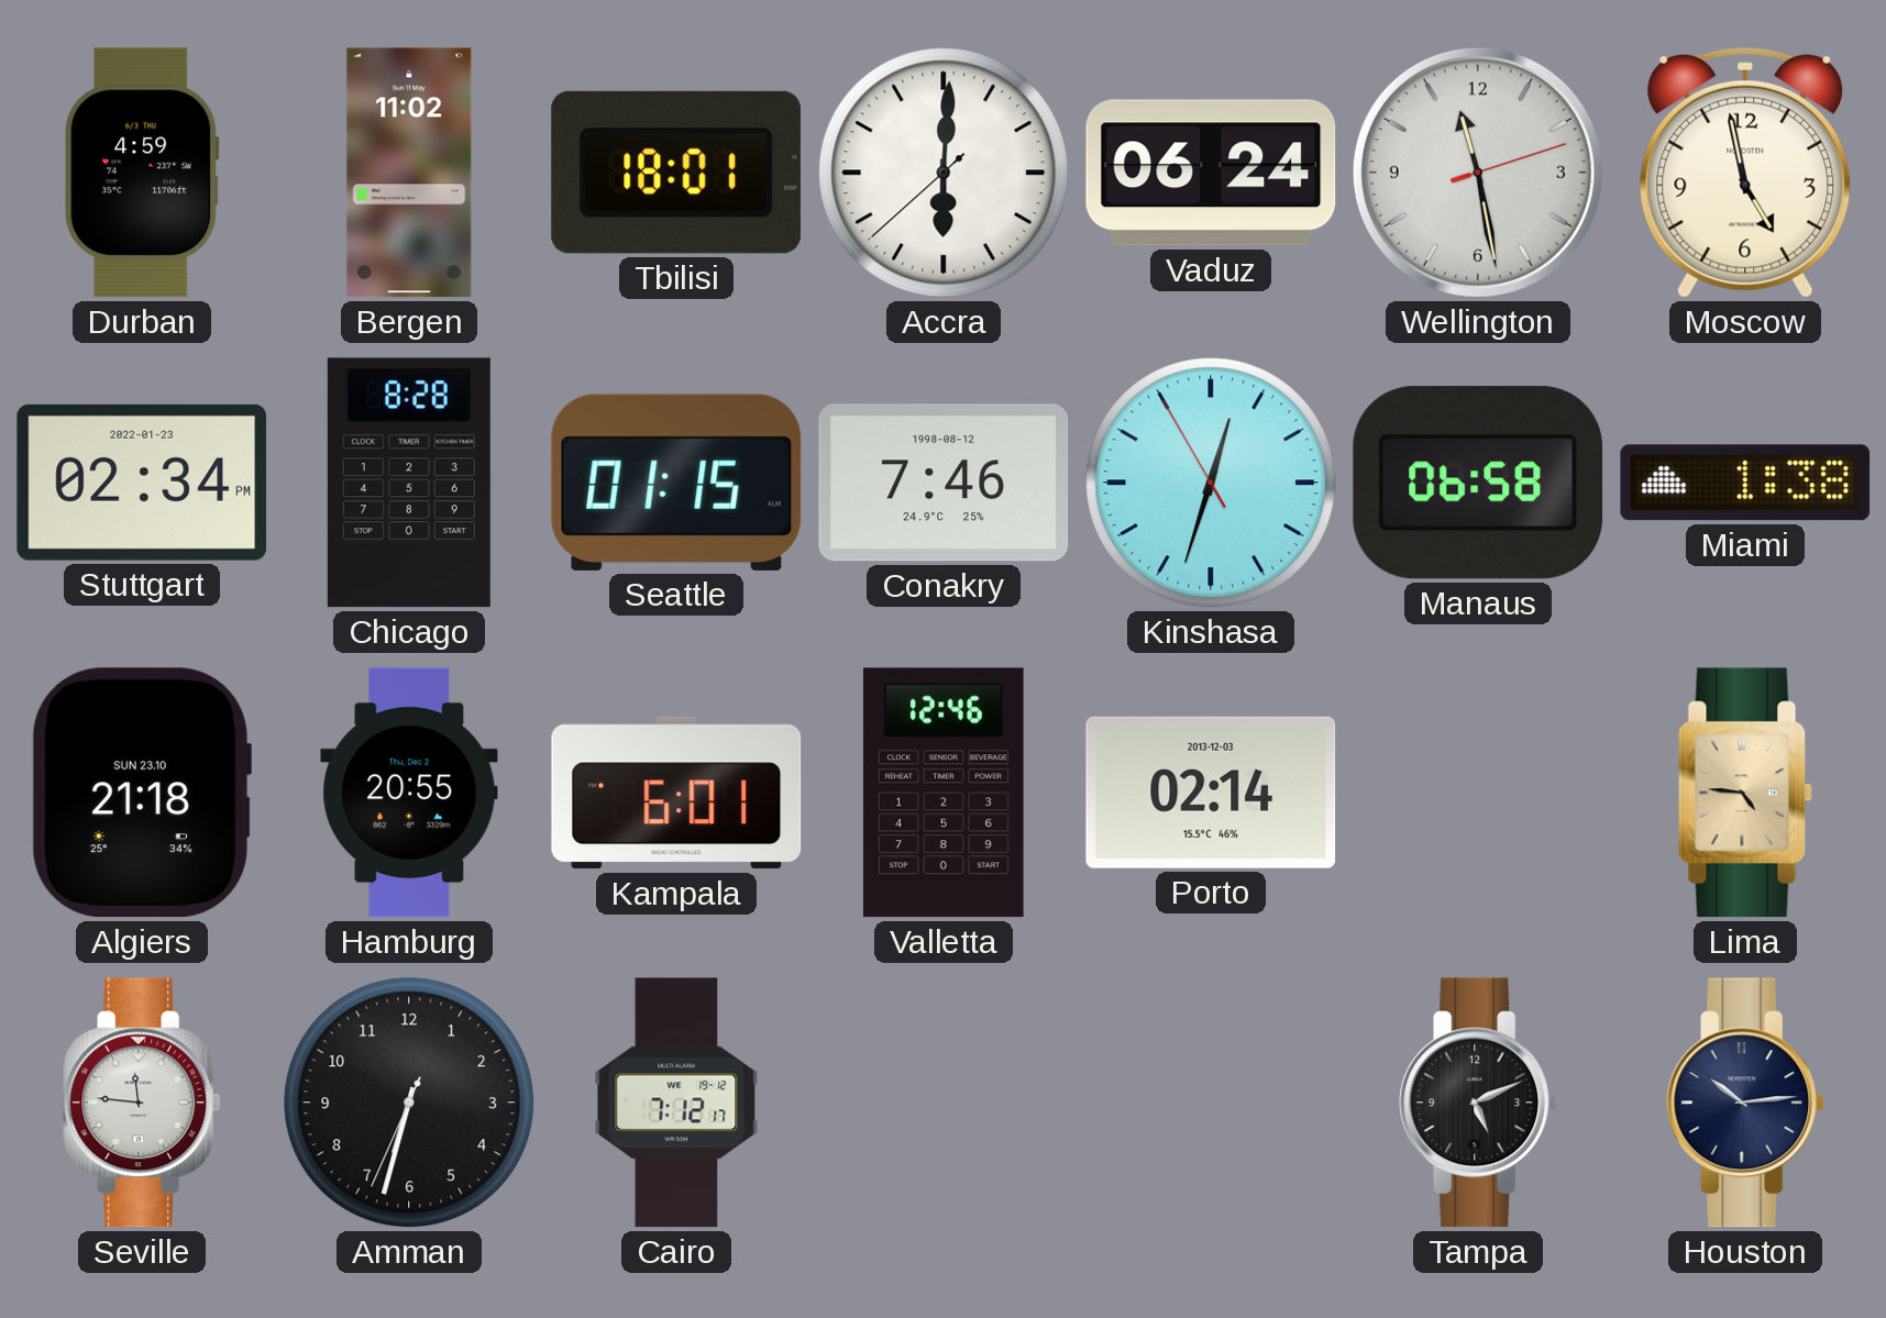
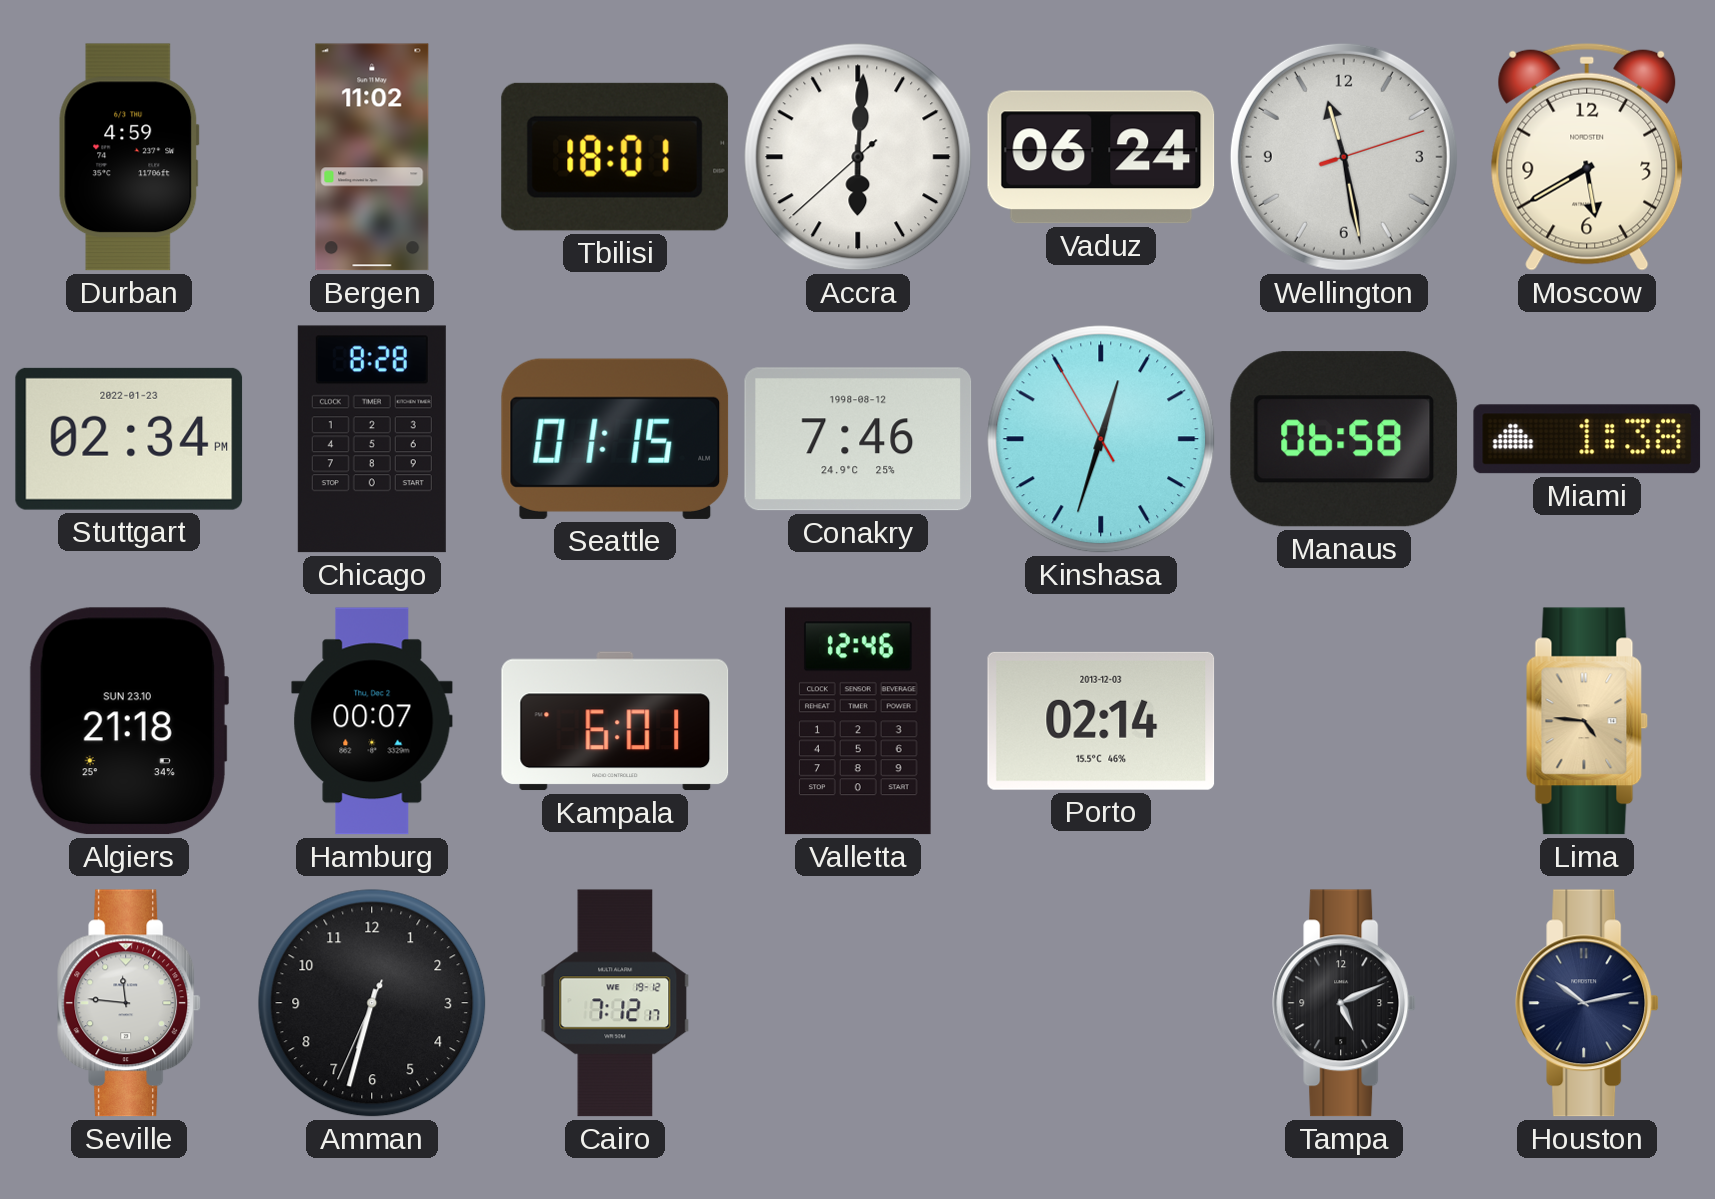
Moscow: 4:58 -> 5:40
Hamburg: 20:55 -> 00:07
Houston: 10:14 -> 10:13
